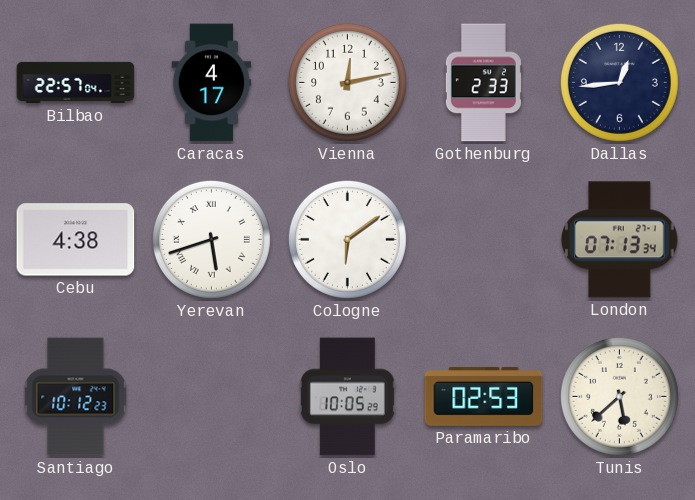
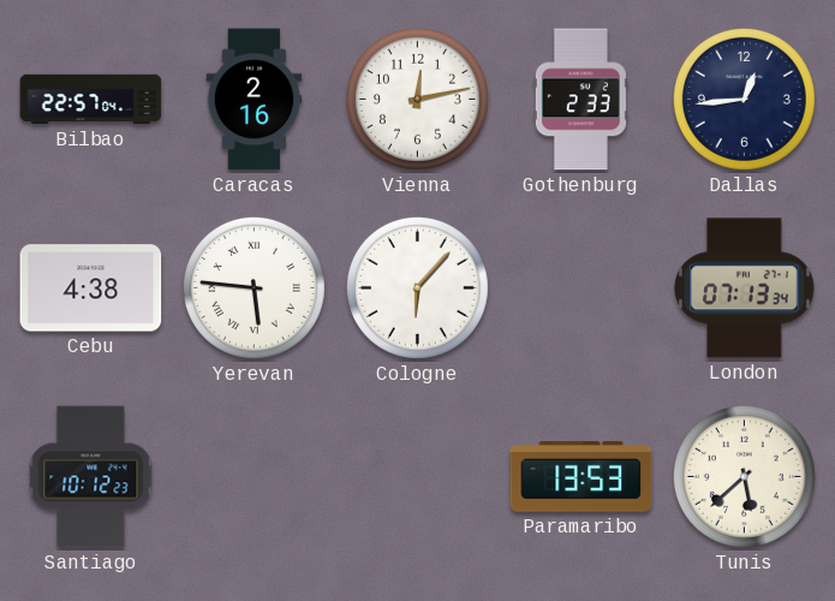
Caracas: 4:17 -> 2:16
Yerevan: 5:42 -> 5:46
Cologne: 6:09 -> 6:07
Oslo: 10:05 -> none
Paramaribo: 02:53 -> 13:53
